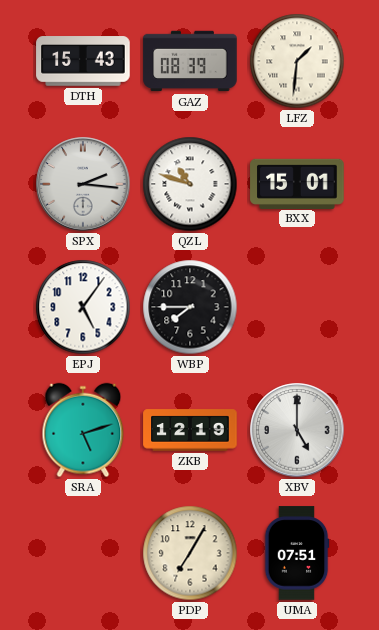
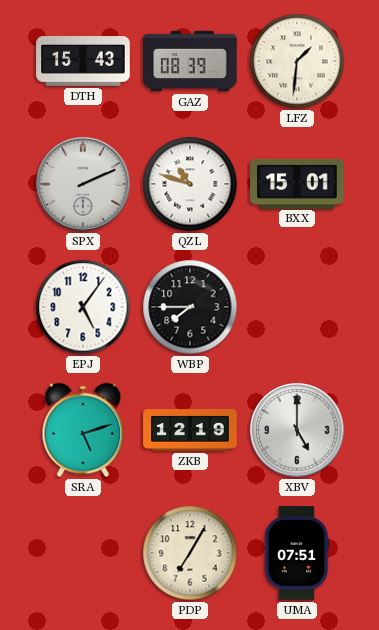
SPX: 2:16 -> 2:11
